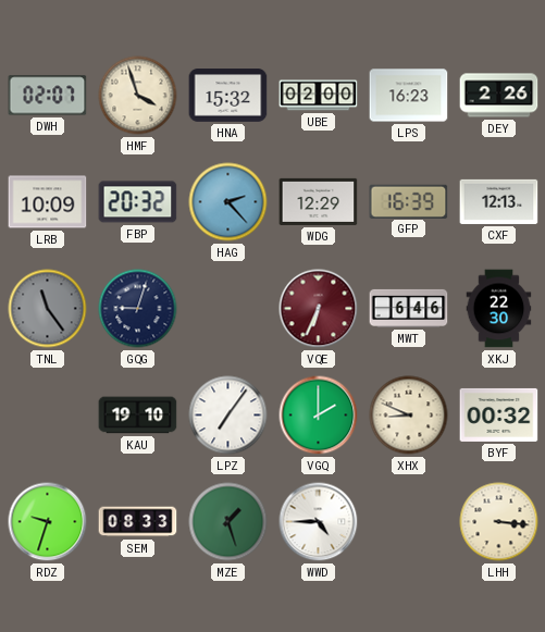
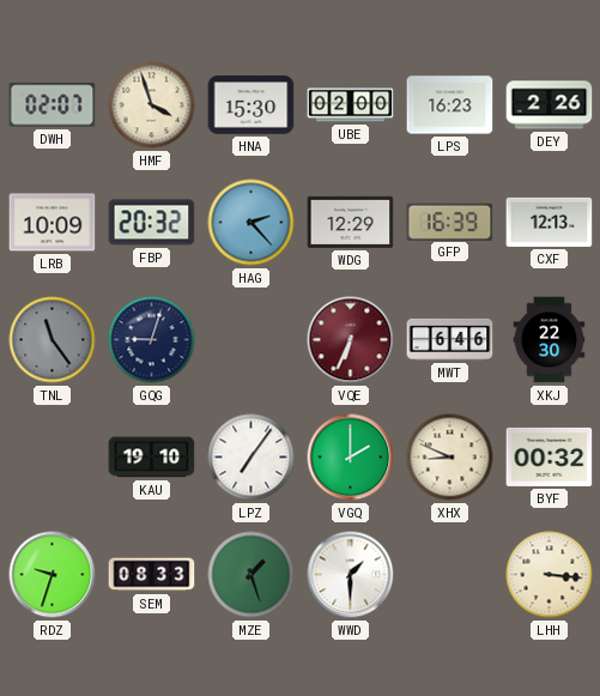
HNA: 15:32 -> 15:30
WWD: 4:45 -> 1:30
